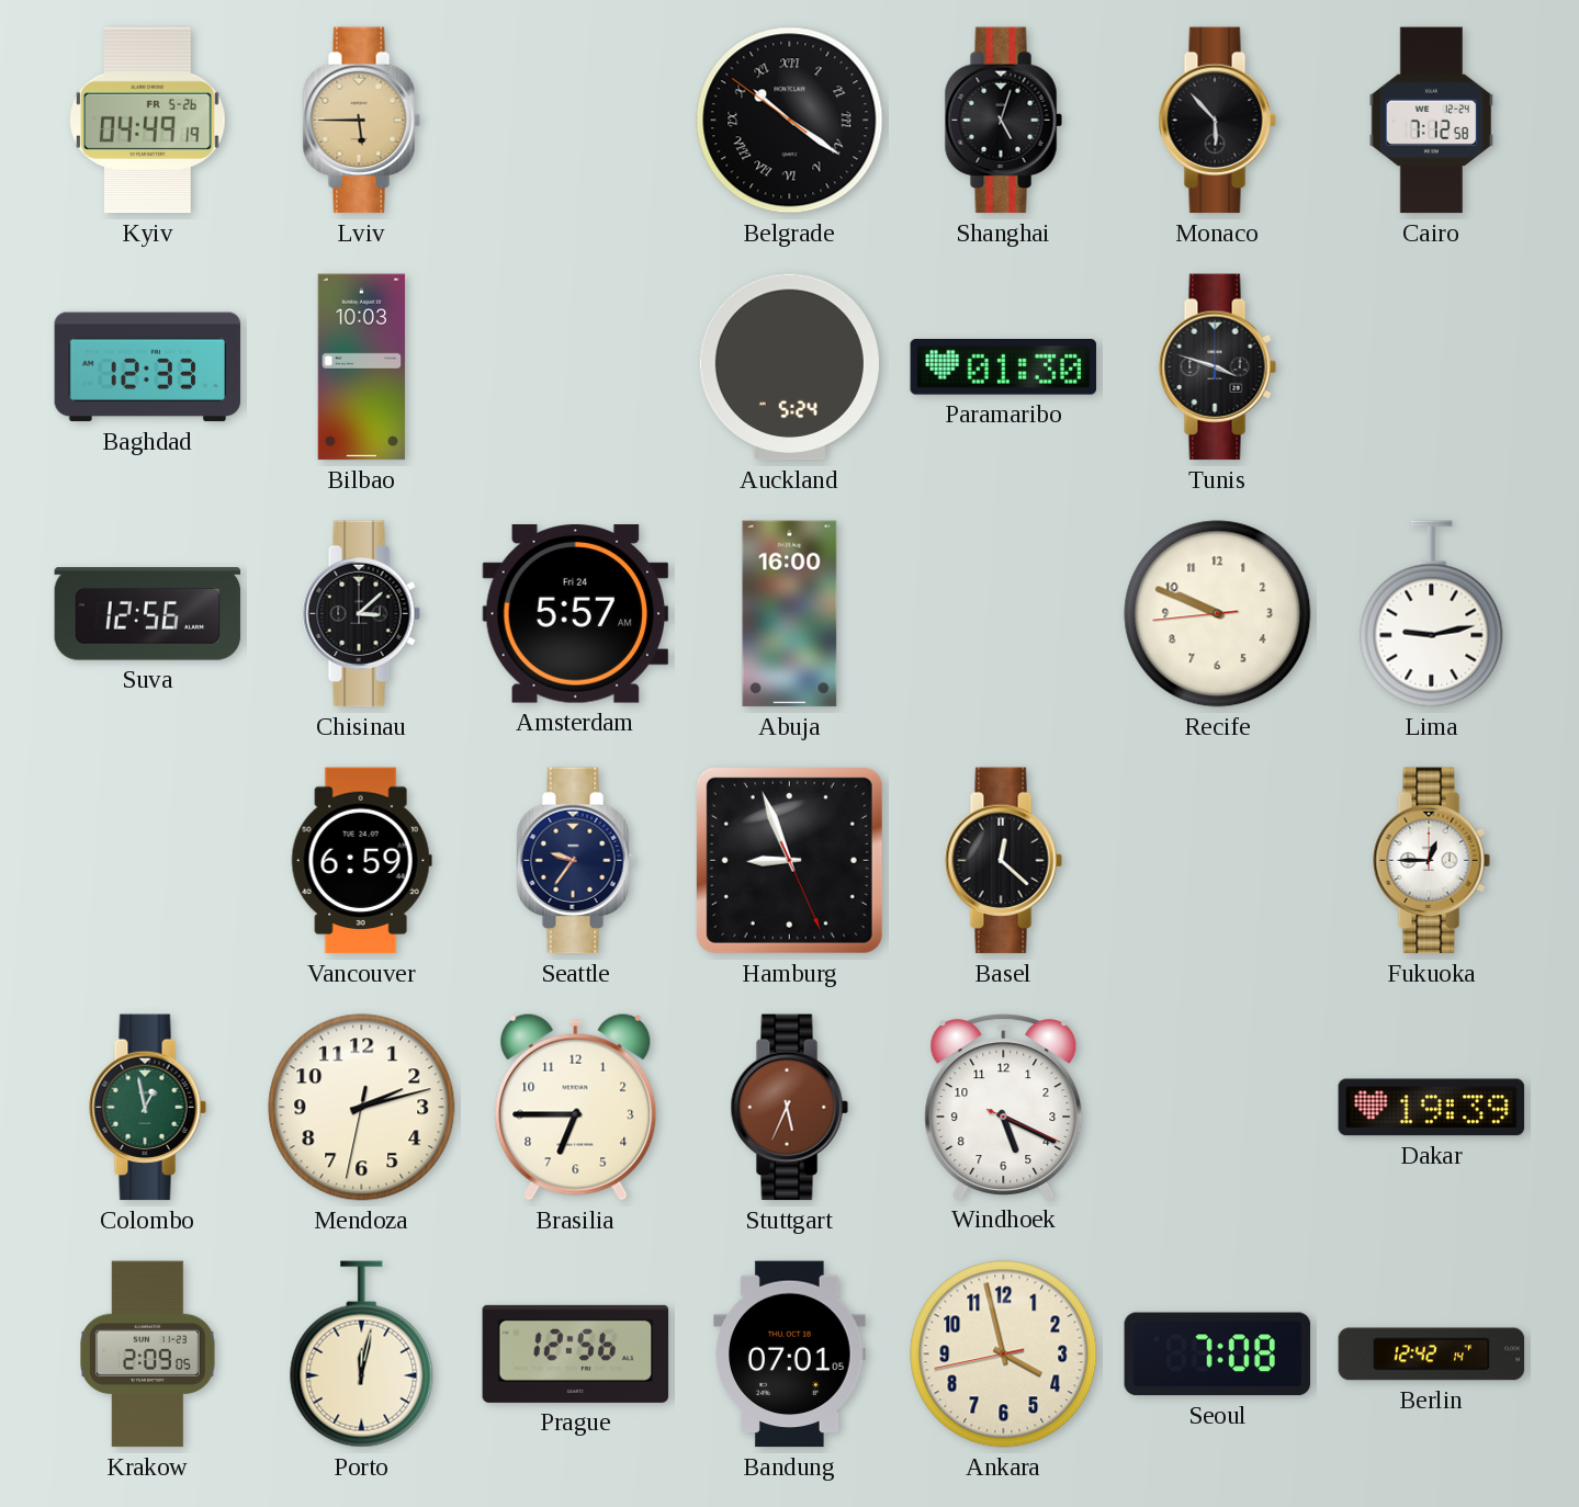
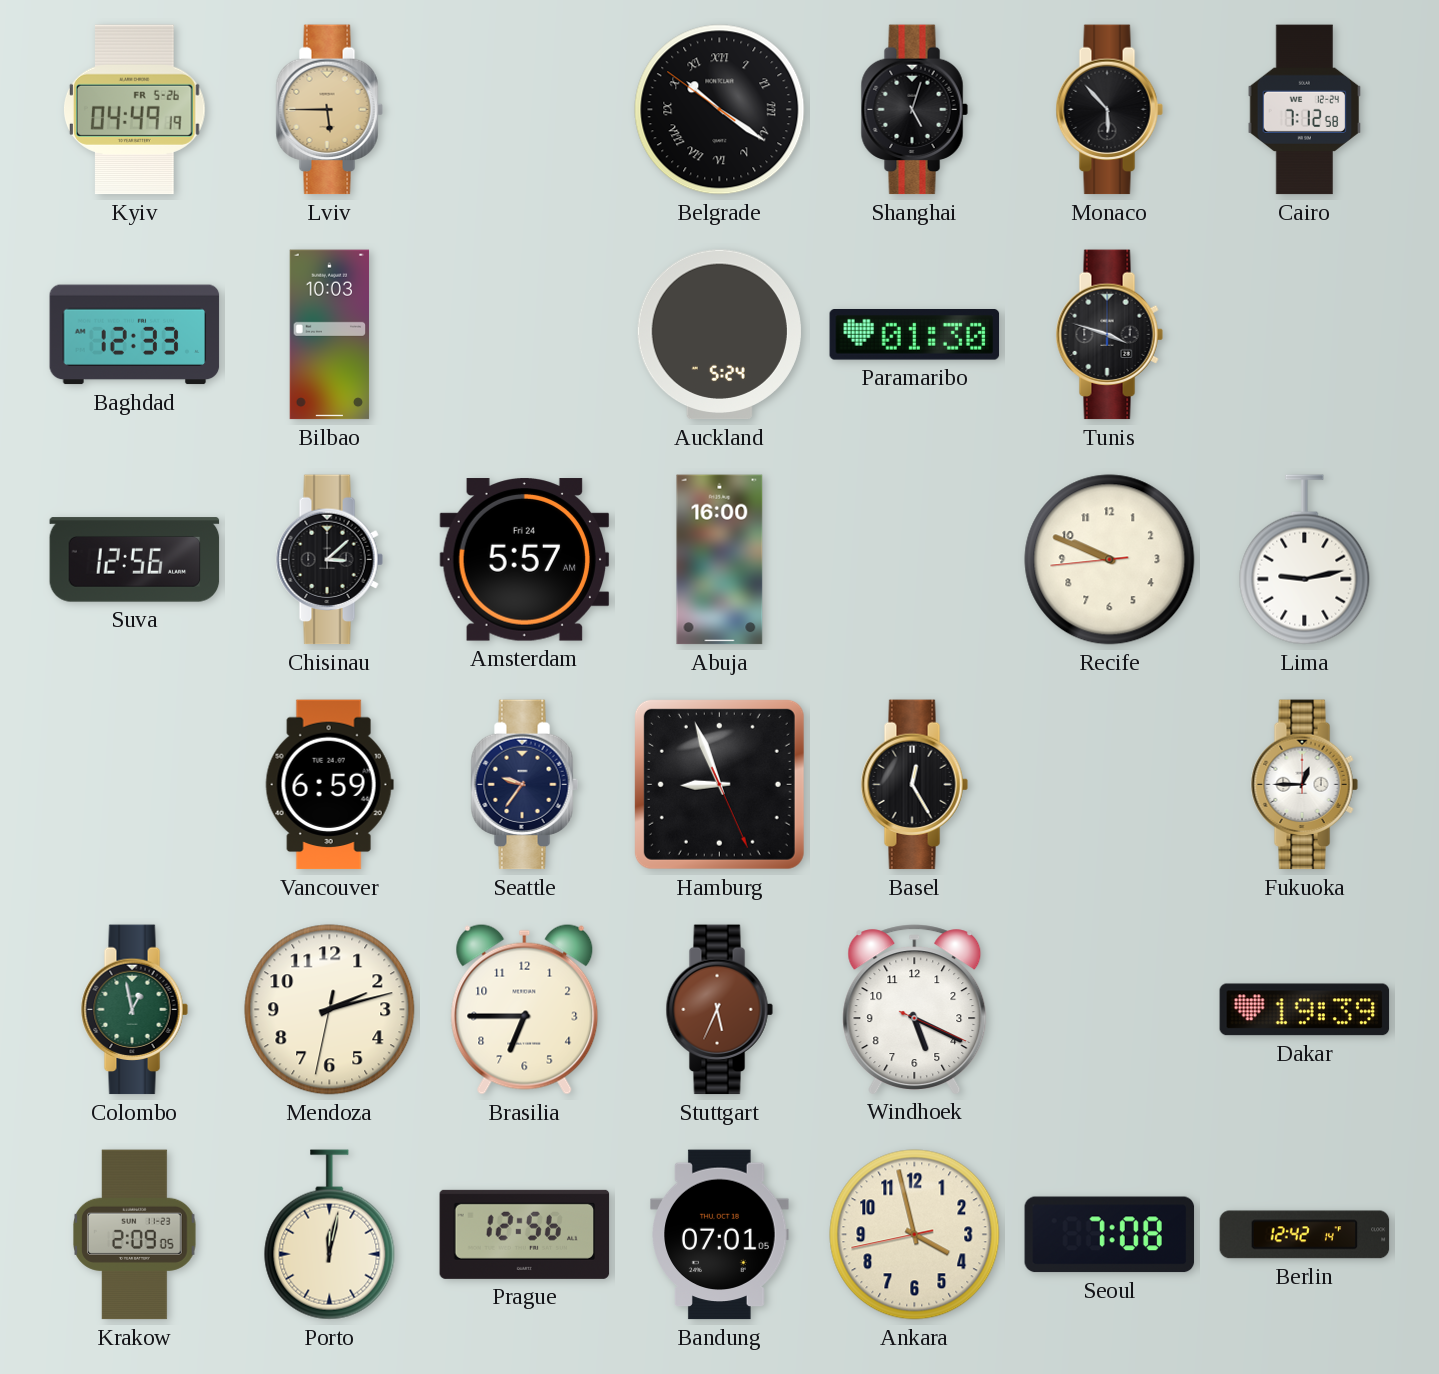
Basel: 12:22 -> 12:25
